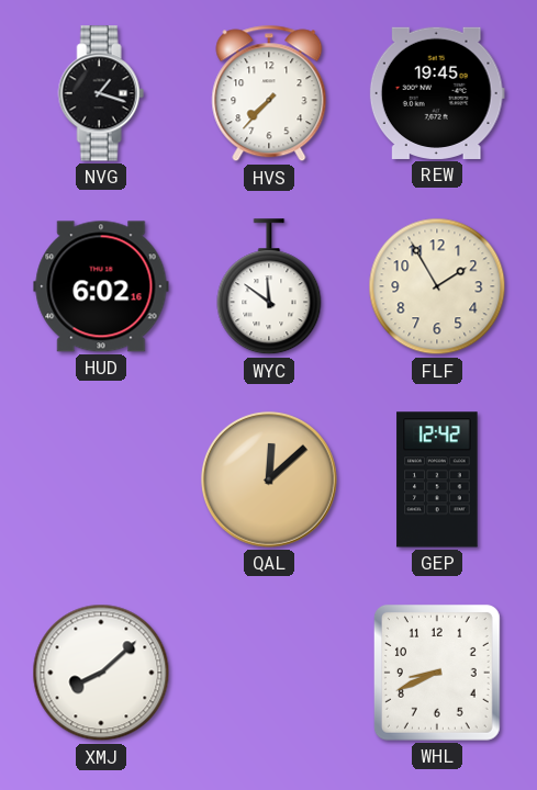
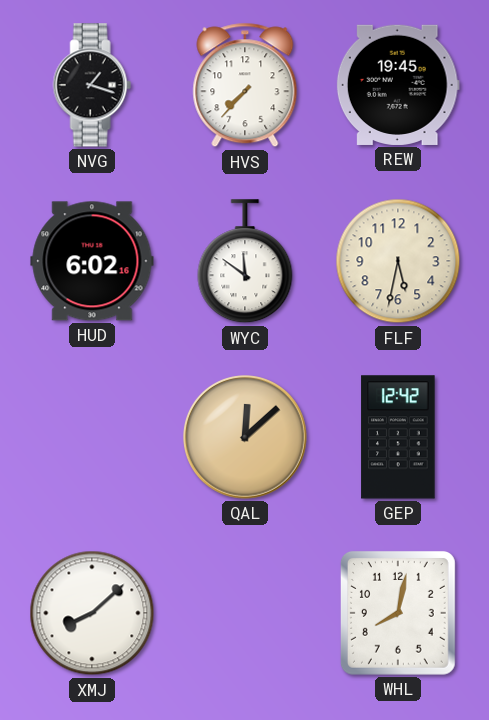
FLF: 1:55 -> 5:32
WHL: 8:41 -> 8:02
